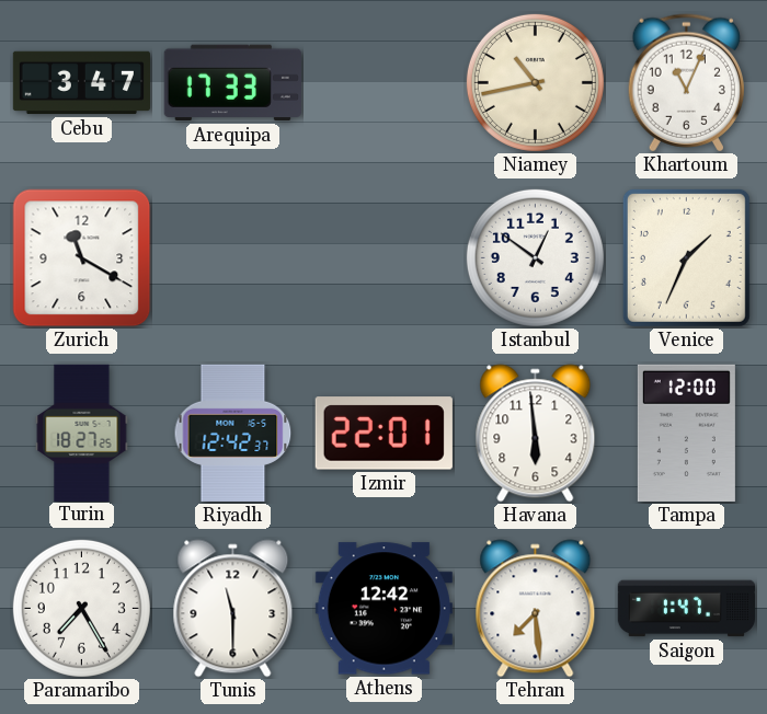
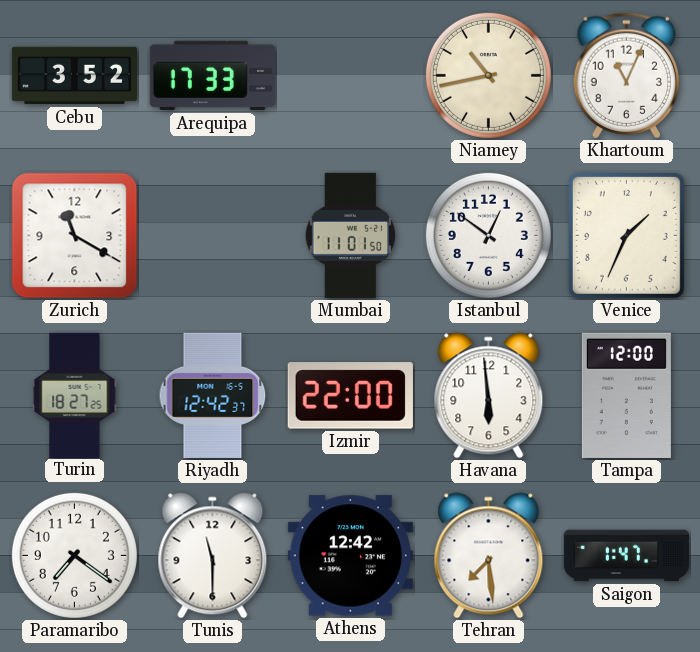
Cebu: 3:47 -> 3:52
Mumbai: none -> 11:01
Izmir: 22:01 -> 22:00
Paramaribo: 7:25 -> 7:21
